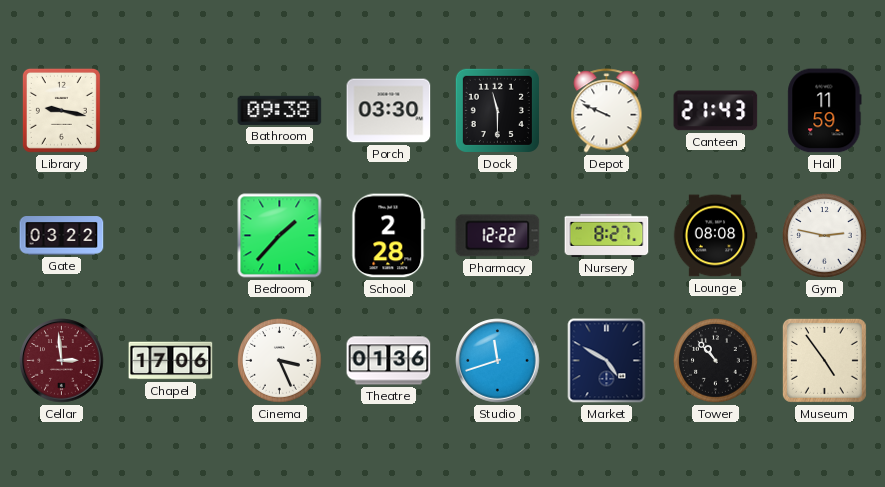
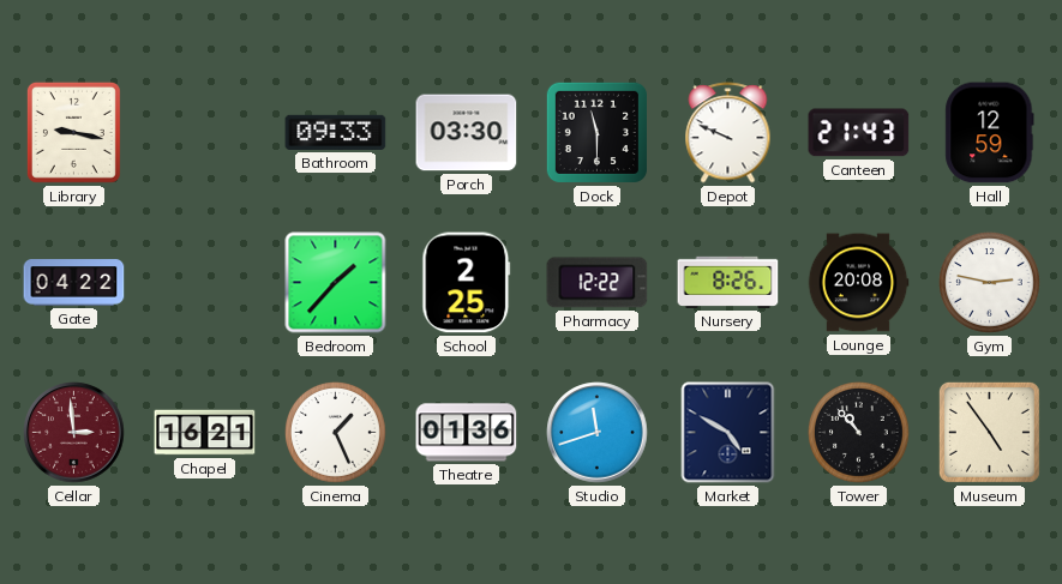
Bathroom: 09:38 -> 09:33
Hall: 11:59 -> 12:59
Gate: 03:22 -> 04:22
School: 2:28 -> 2:25
Nursery: 8:27 -> 8:26
Lounge: 08:08 -> 20:08
Chapel: 17:06 -> 16:21
Cinema: 3:26 -> 1:26
